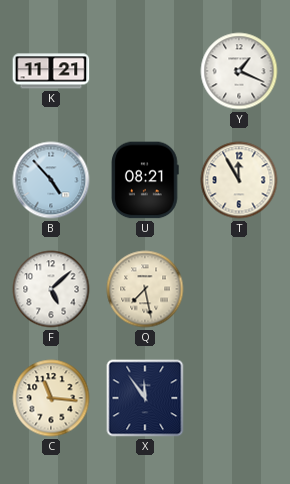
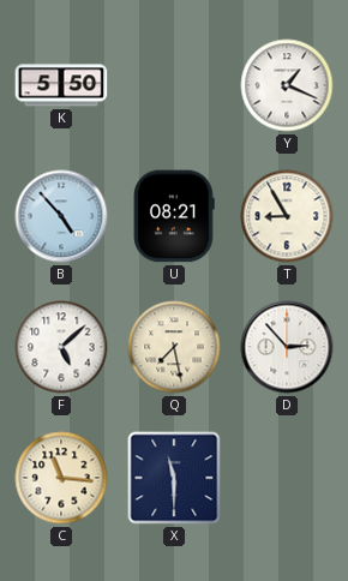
K: 11:21 -> 5:50
T: 11:55 -> 8:55
D: none -> 2:53
X: 11:54 -> 11:30
